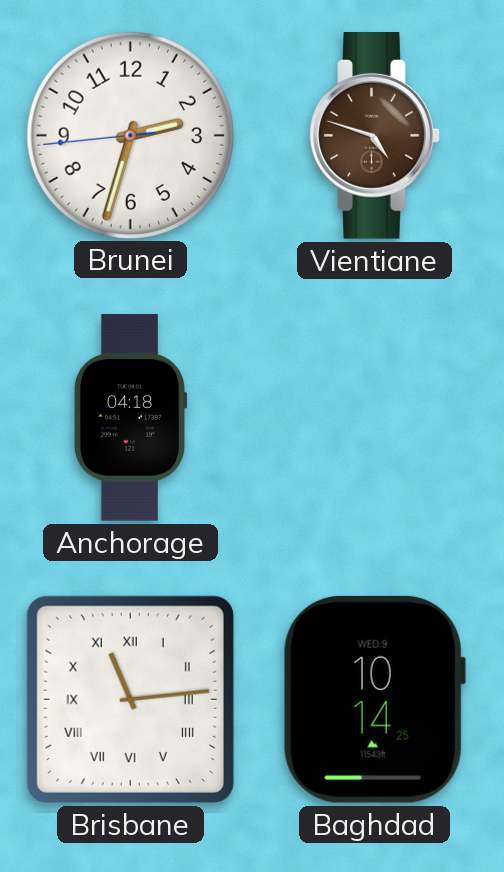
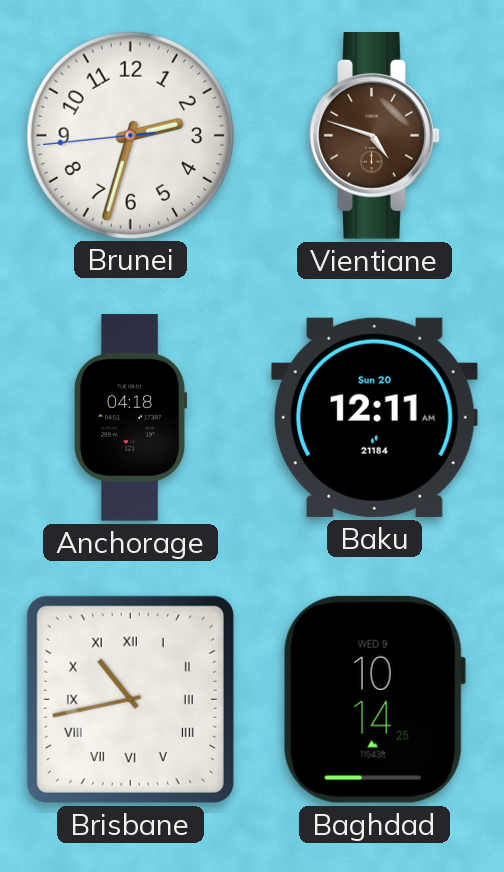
Baku: none -> 12:11
Brisbane: 11:14 -> 10:43
